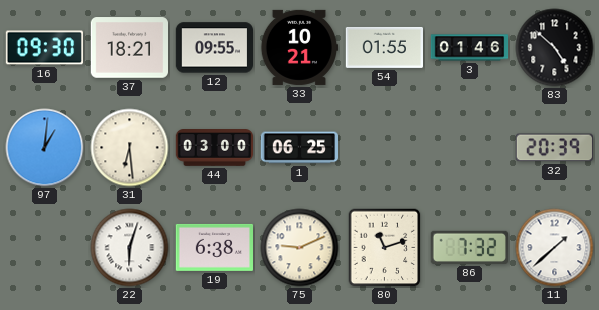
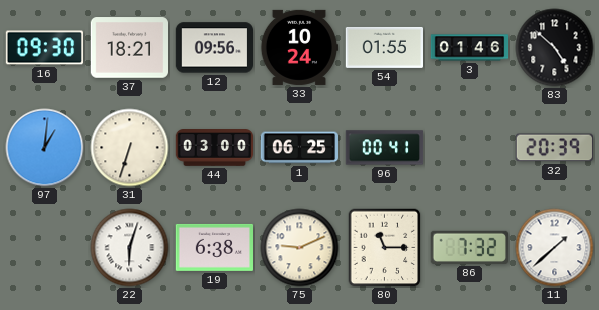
12: 09:55 -> 09:56
33: 10:21 -> 10:24
31: 6:29 -> 6:33
96: none -> 00:41
80: 11:12 -> 11:15
